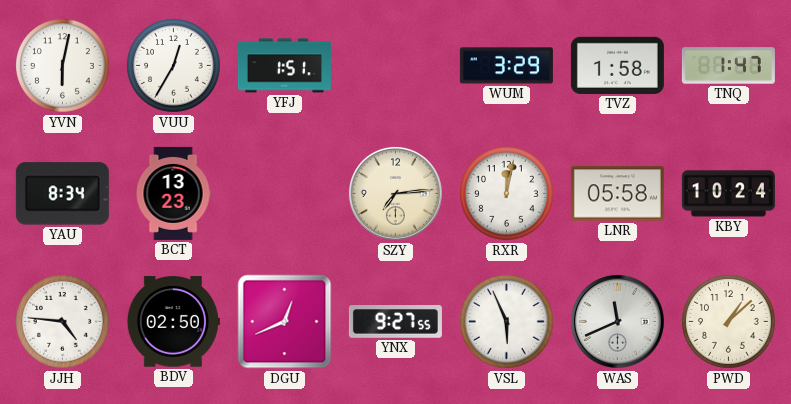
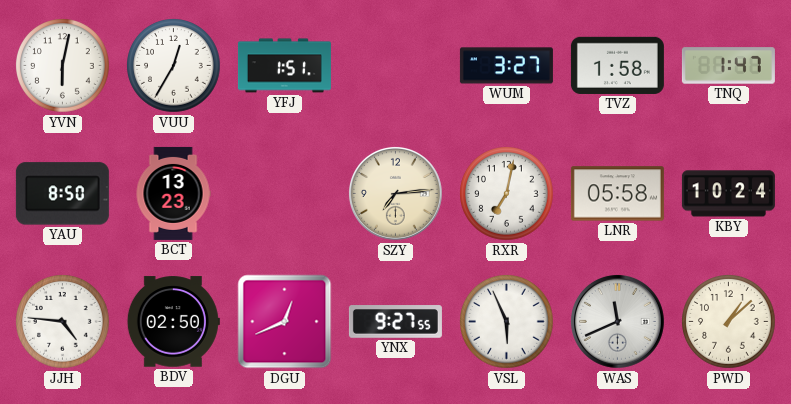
WUM: 3:29 -> 3:27
YAU: 8:34 -> 8:50
RXR: 12:02 -> 7:02
